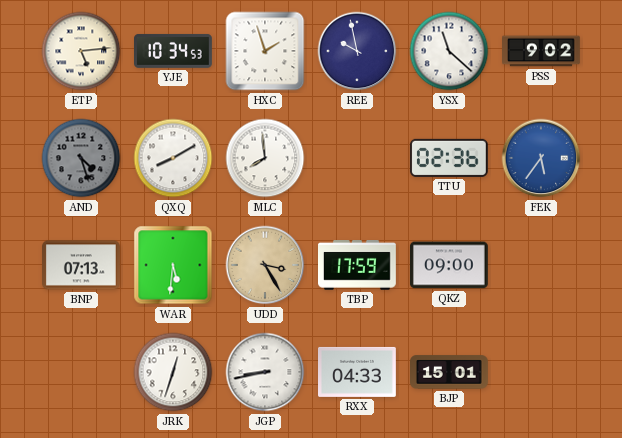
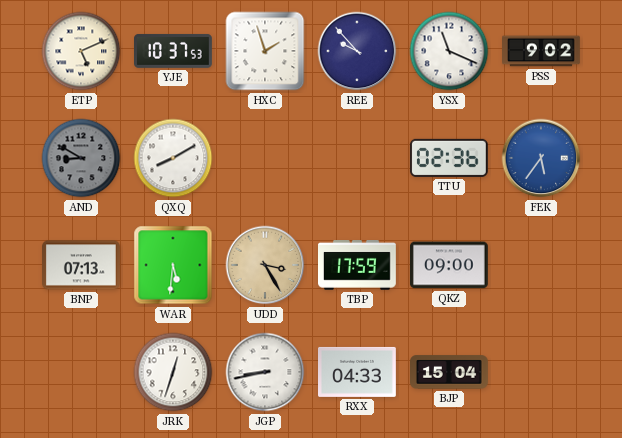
ETP: 5:14 -> 5:11
YJE: 10:34 -> 10:37
REE: 9:58 -> 9:53
YSX: 11:22 -> 11:19
AND: 4:27 -> 8:50
MLC: 7:59 -> none
BJP: 15:01 -> 15:04
